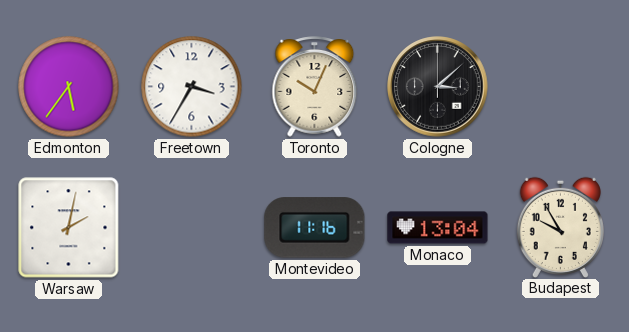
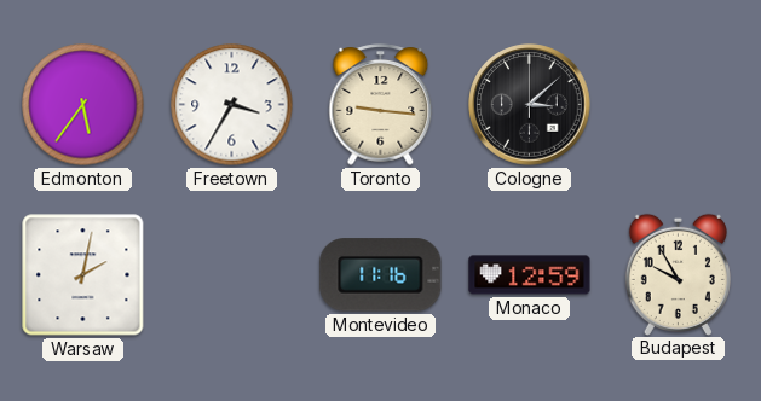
Toronto: 10:04 -> 9:16
Monaco: 13:04 -> 12:59
